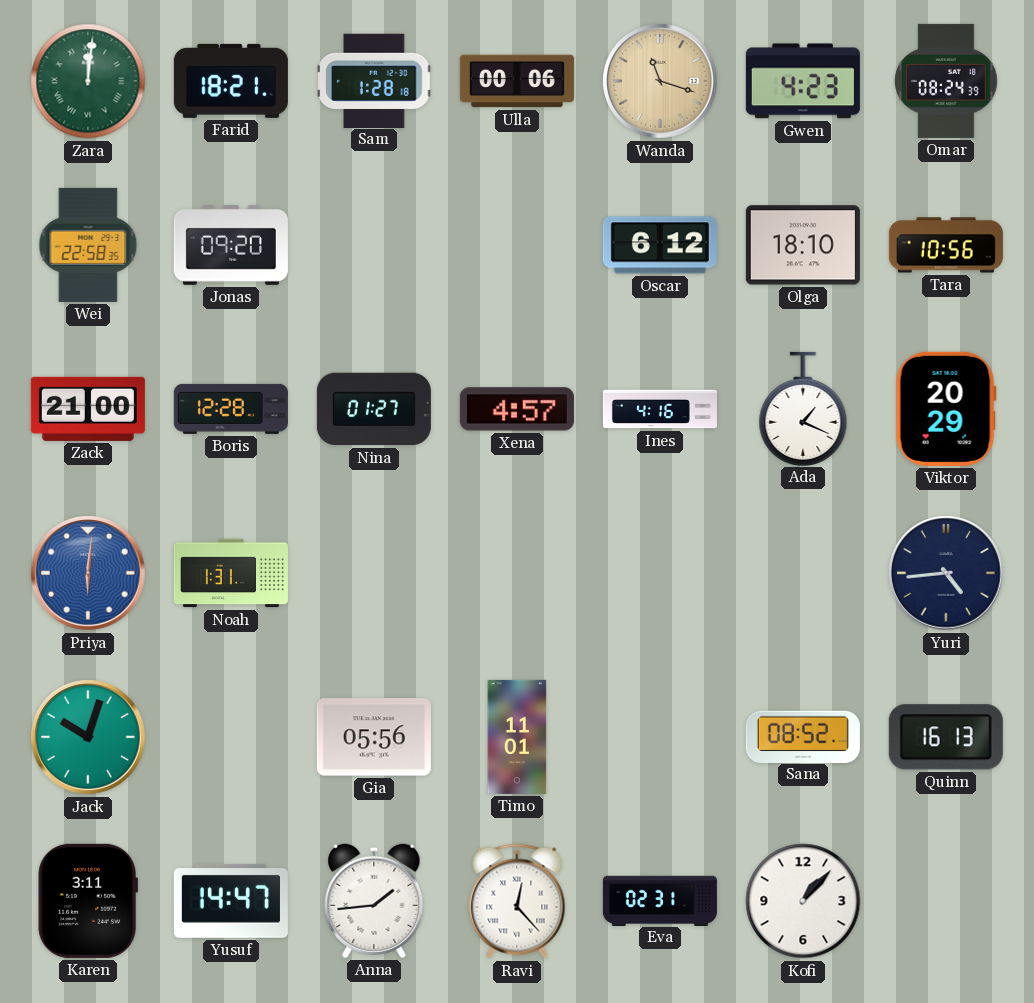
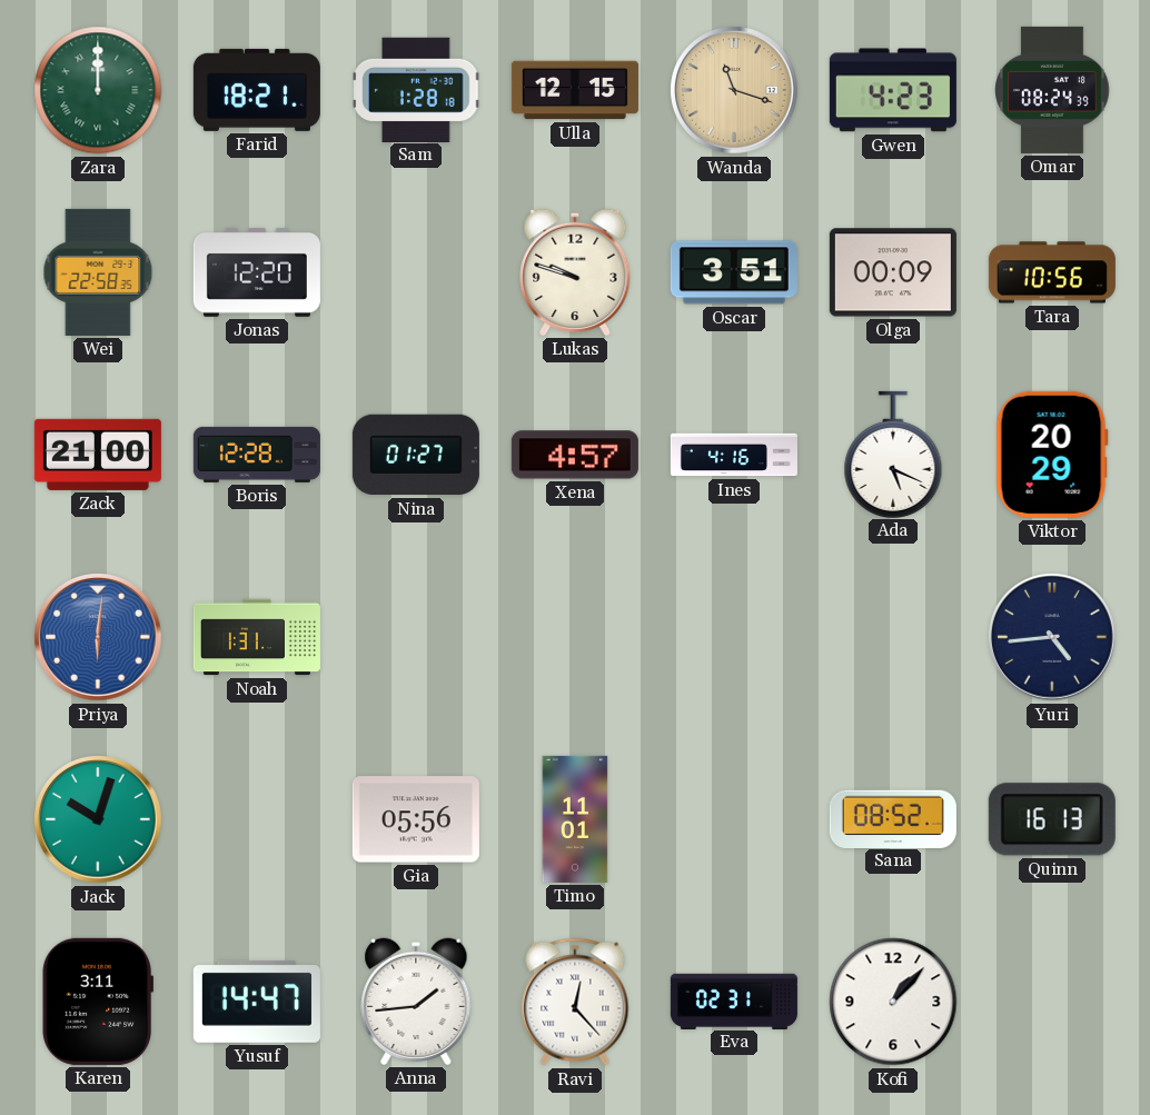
Zara: 12:01 -> 12:00
Ulla: 00:06 -> 12:15
Jonas: 09:20 -> 12:20
Lukas: none -> 9:48
Oscar: 6:12 -> 3:51
Olga: 18:10 -> 00:09
Ada: 1:19 -> 5:19
